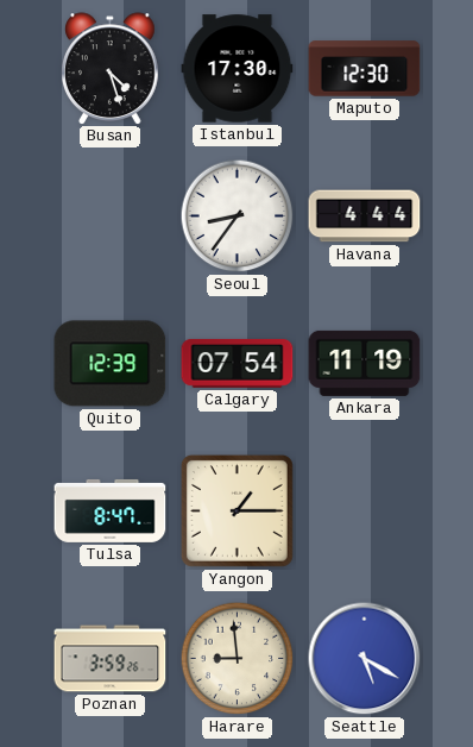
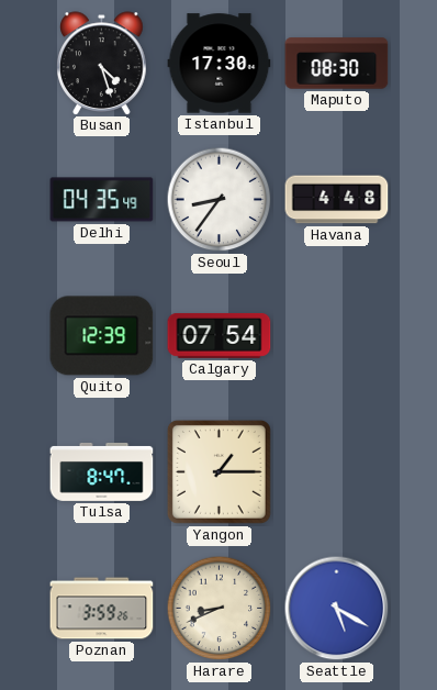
Maputo: 12:30 -> 08:30
Delhi: none -> 04:35
Havana: 4:44 -> 4:48
Ankara: 11:19 -> none
Harare: 8:59 -> 8:41
